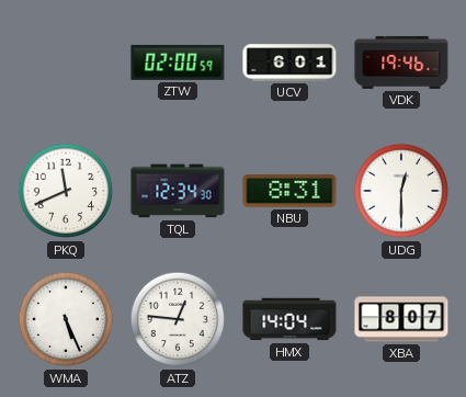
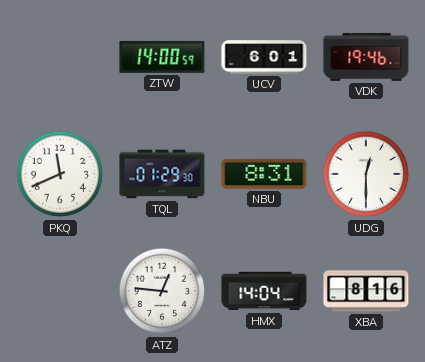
ZTW: 02:00 -> 14:00
TQL: 12:34 -> 01:29
WMA: 5:26 -> none
XBA: 8:07 -> 8:16
